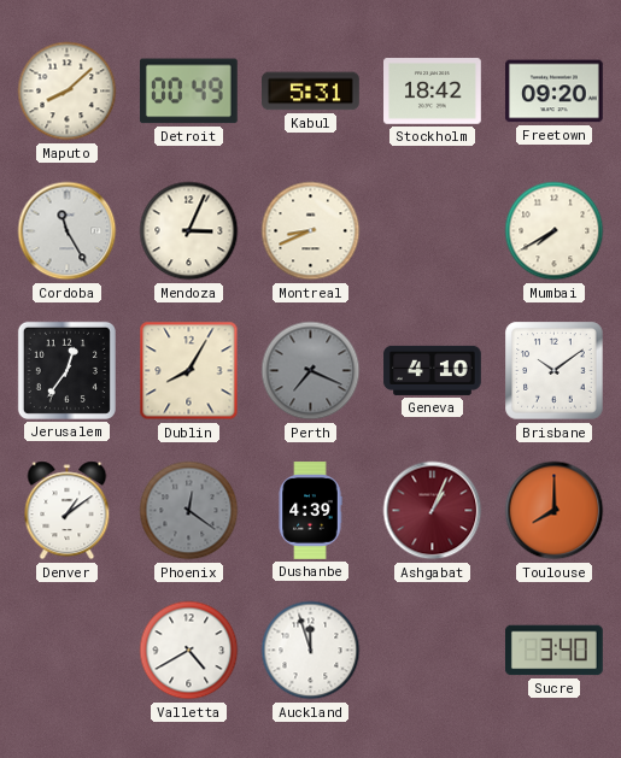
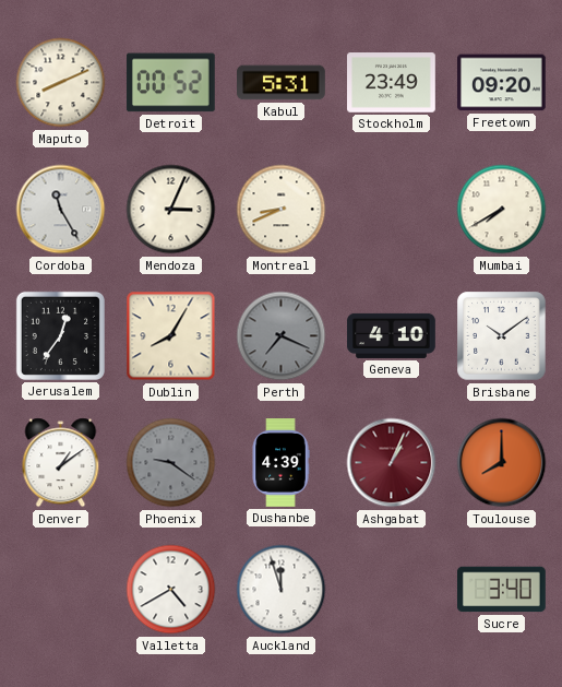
Maputo: 8:08 -> 8:11
Detroit: 00:49 -> 00:52
Stockholm: 18:42 -> 23:49
Phoenix: 12:21 -> 9:21
